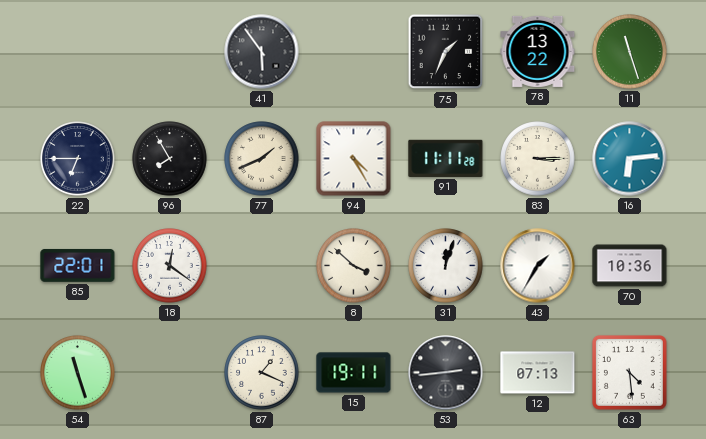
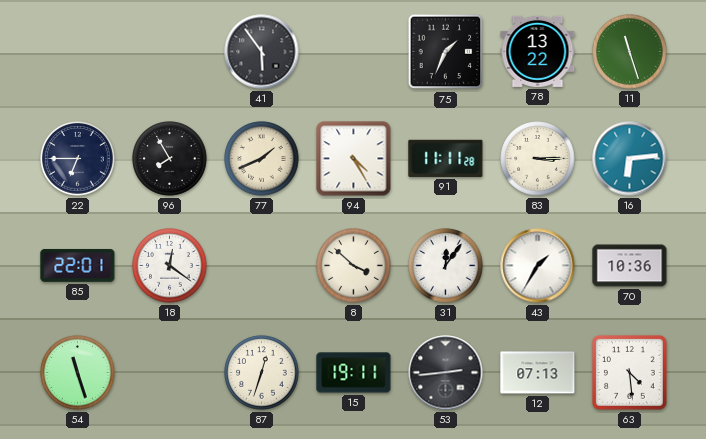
31: 12:03 -> 12:06
87: 1:19 -> 12:33
